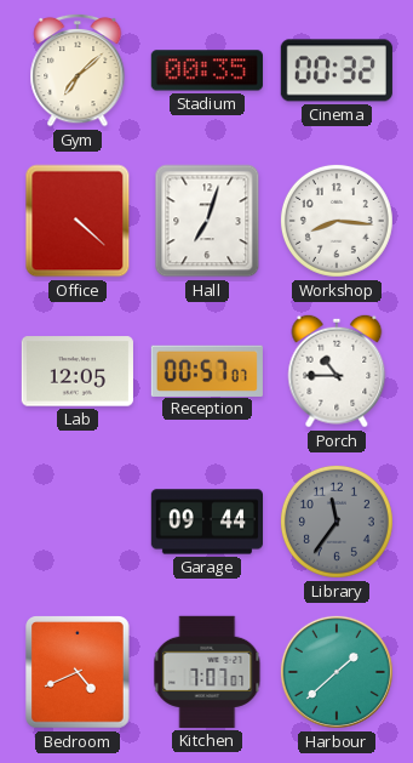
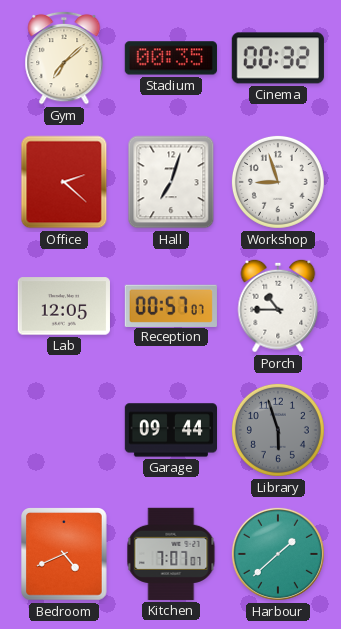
Office: 4:22 -> 2:22
Workshop: 8:16 -> 8:57
Library: 11:36 -> 5:57
